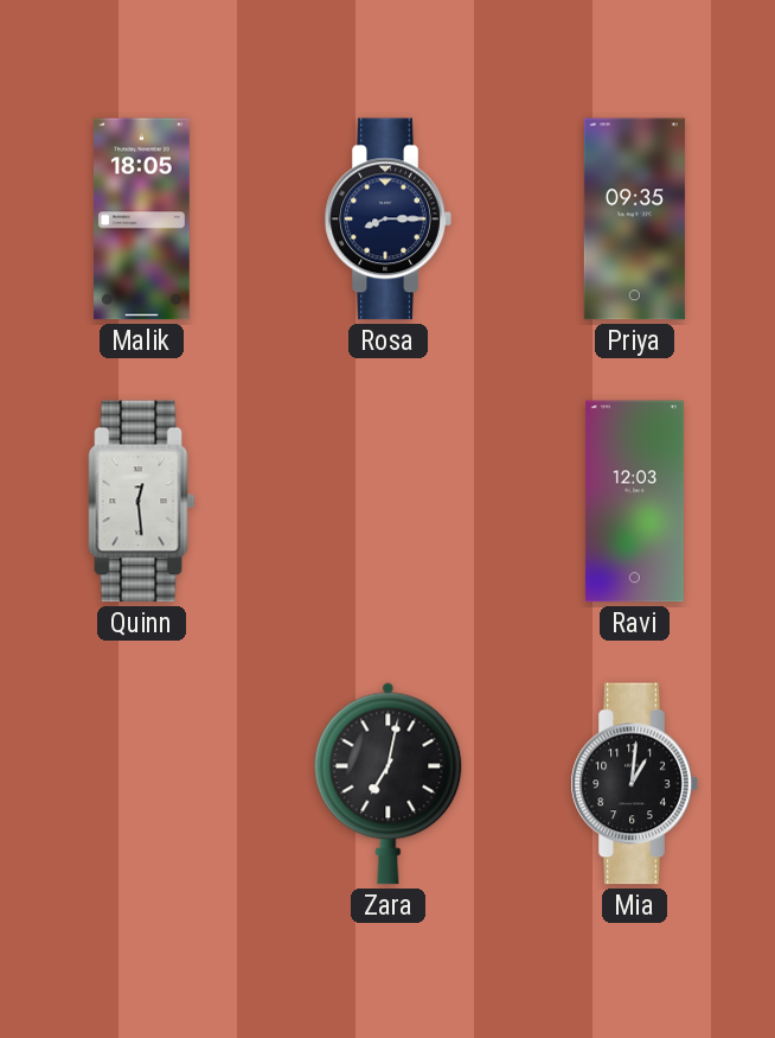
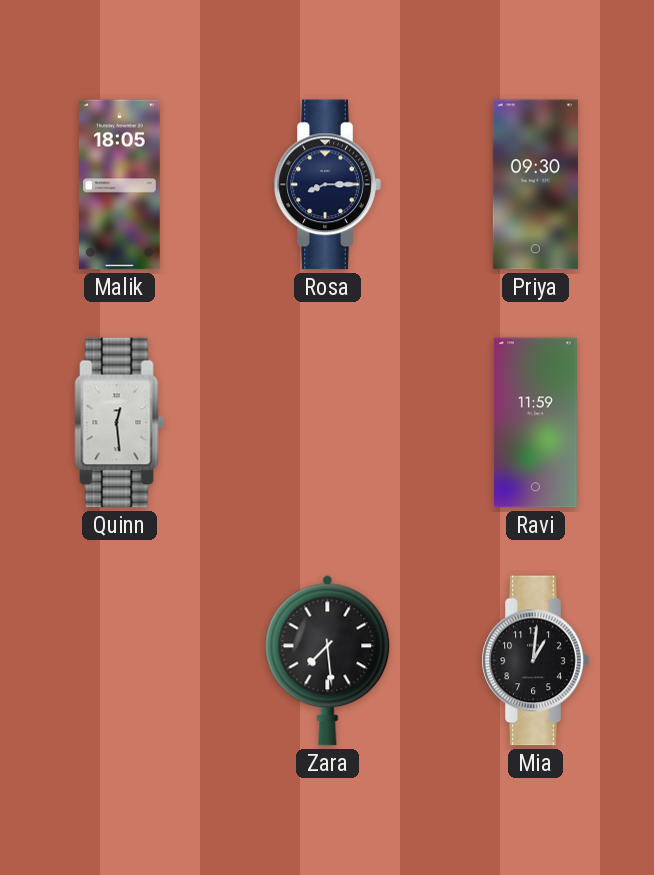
Priya: 09:35 -> 09:30
Ravi: 12:03 -> 11:59
Zara: 7:02 -> 7:29
